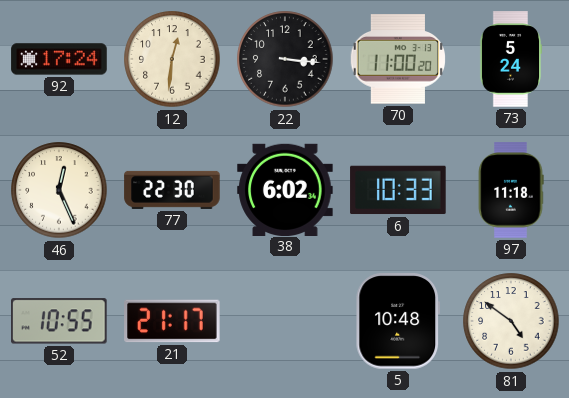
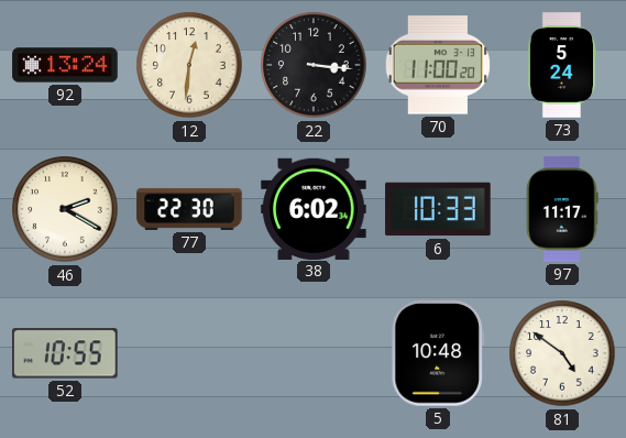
92: 17:24 -> 13:24
46: 12:26 -> 2:20
97: 11:18 -> 11:17
21: 21:17 -> none
